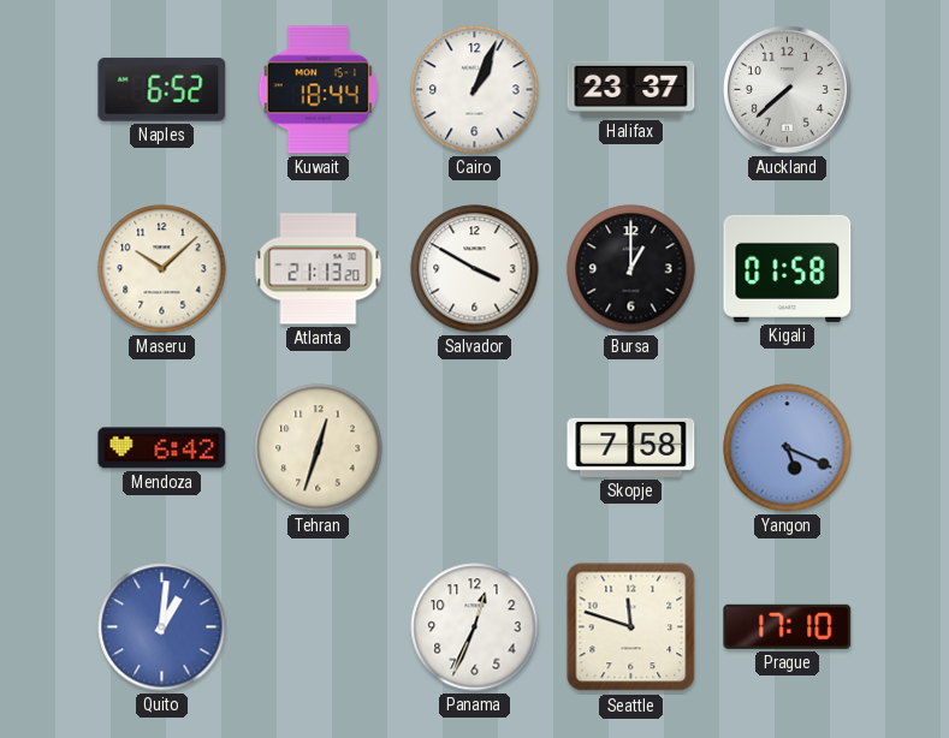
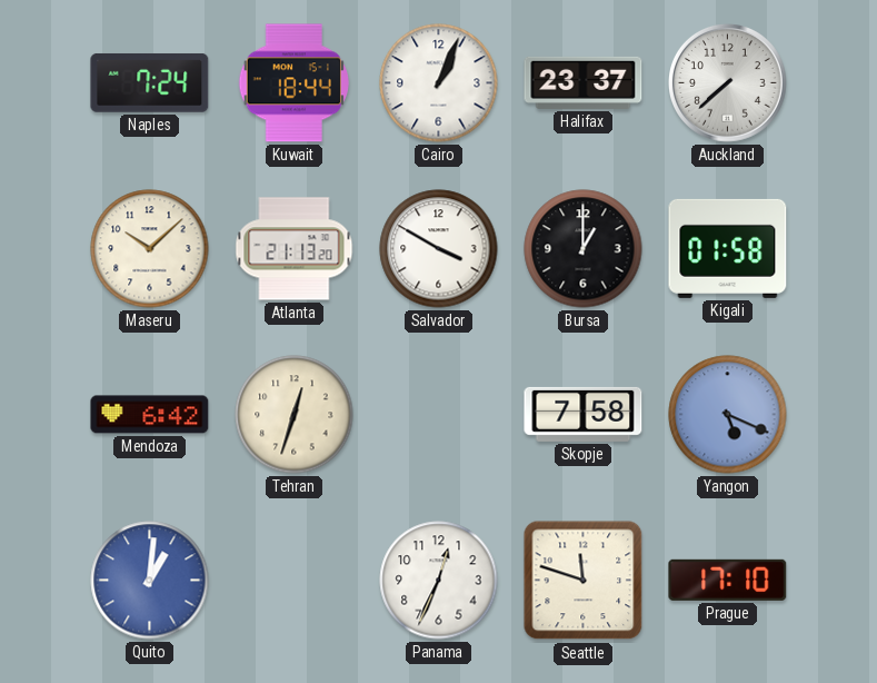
Naples: 6:52 -> 7:24
